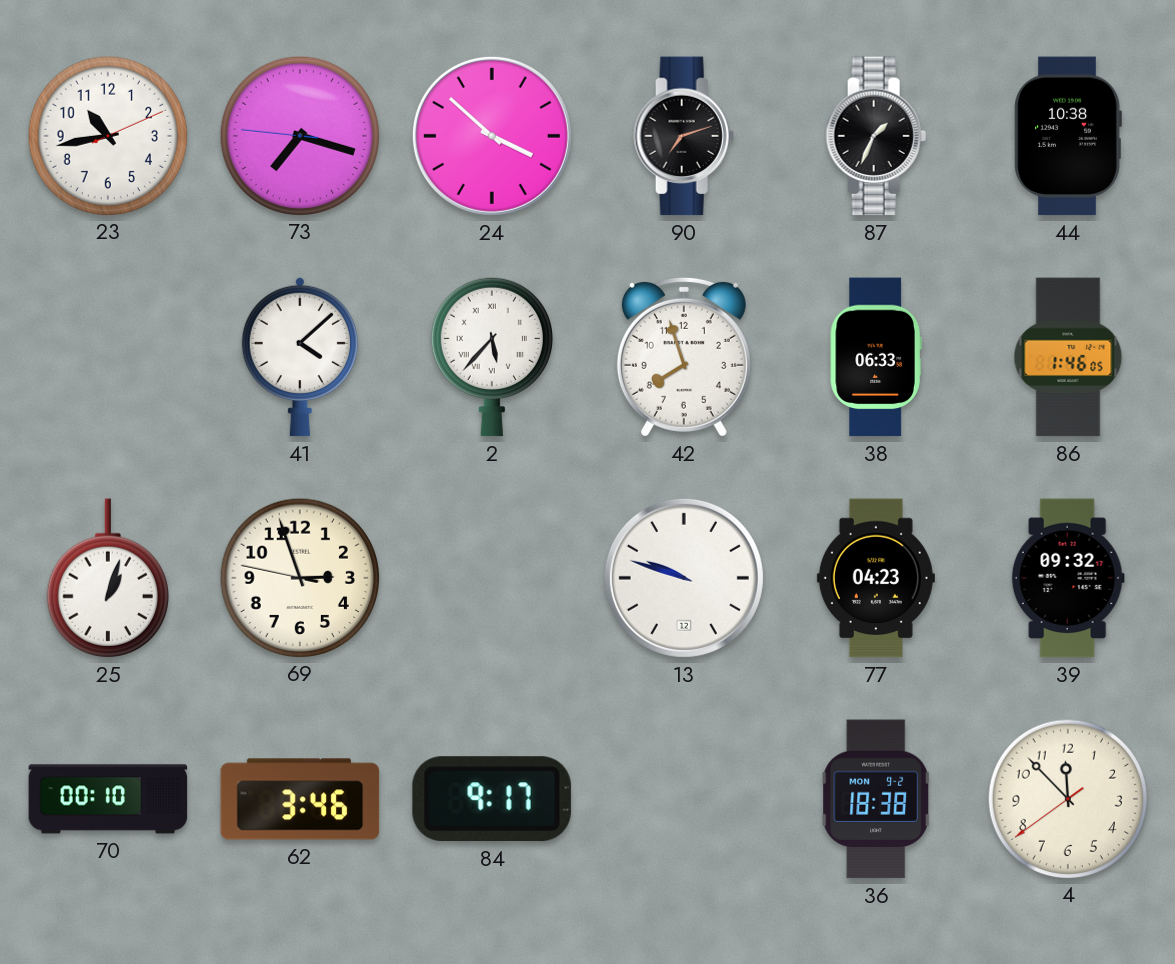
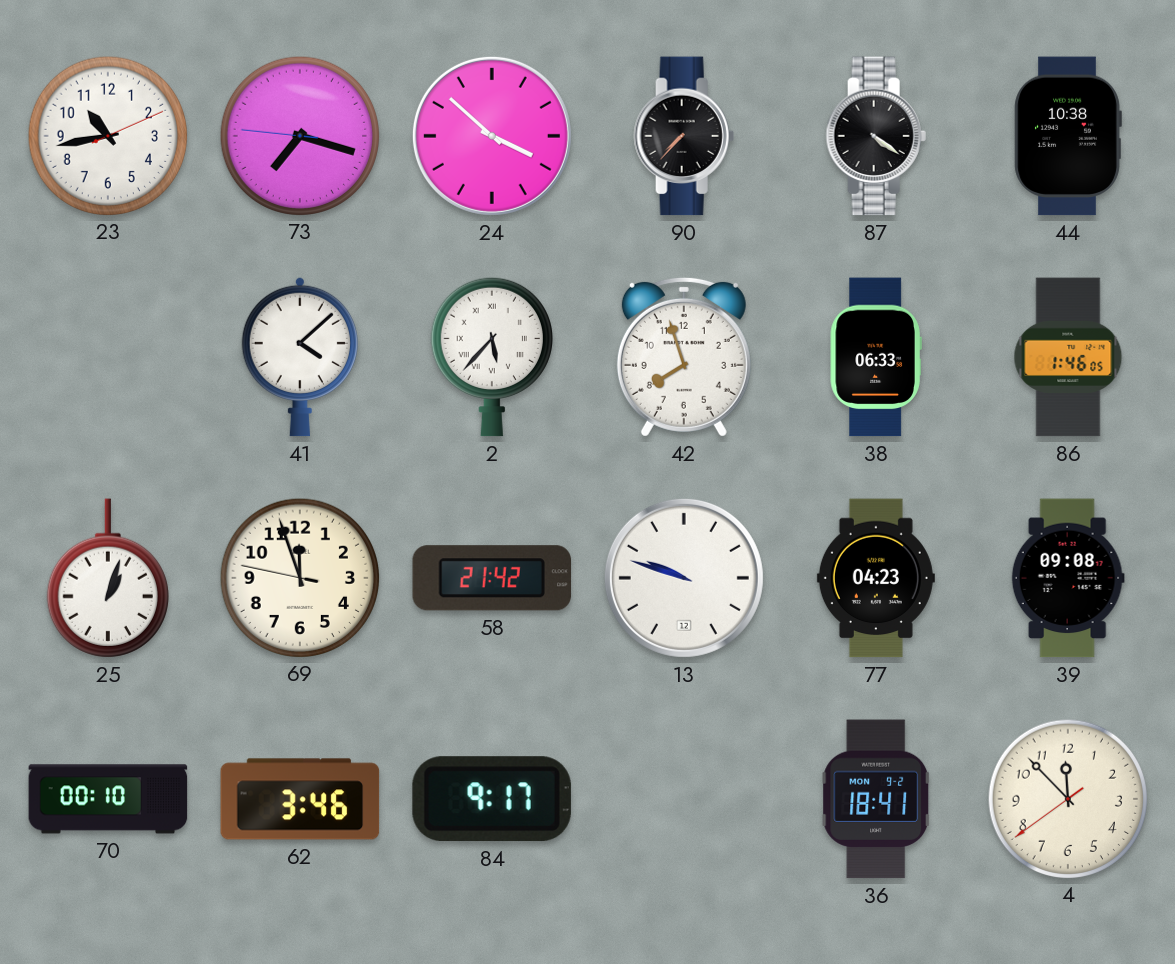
90: 7:12 -> 7:37
87: 1:34 -> 4:21
69: 2:56 -> 11:56
58: none -> 21:42
39: 09:32 -> 09:08
36: 18:38 -> 18:41
